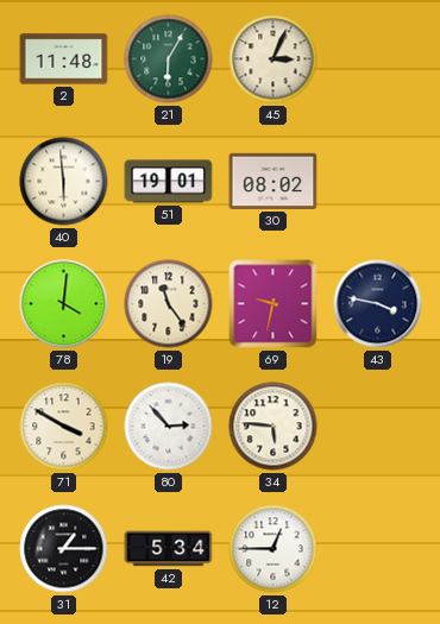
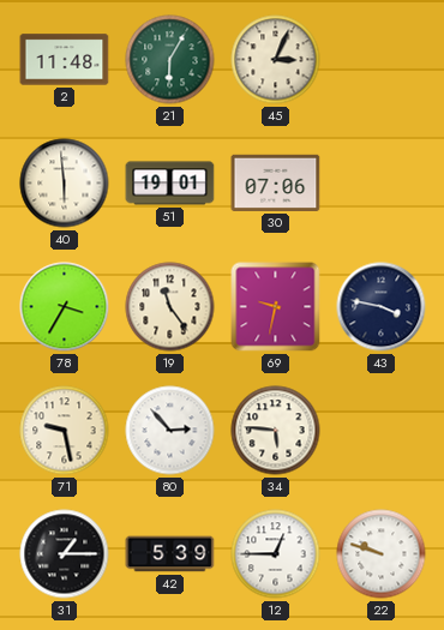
30: 08:02 -> 07:06
78: 4:01 -> 3:35
71: 3:50 -> 9:28
42: 5:34 -> 5:39
22: none -> 9:48
